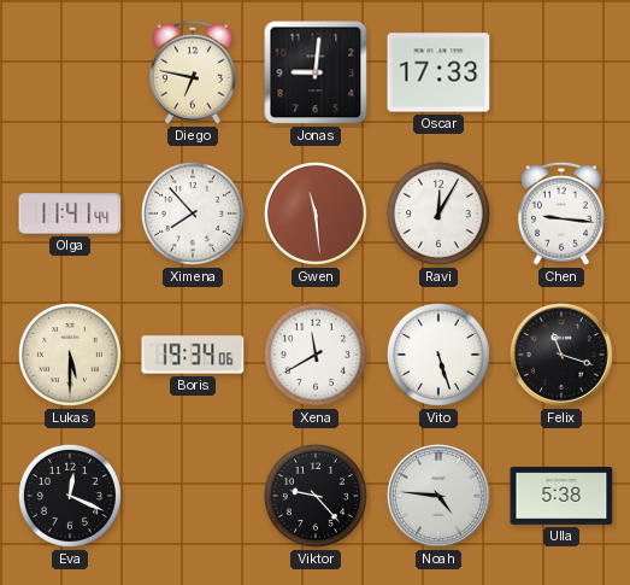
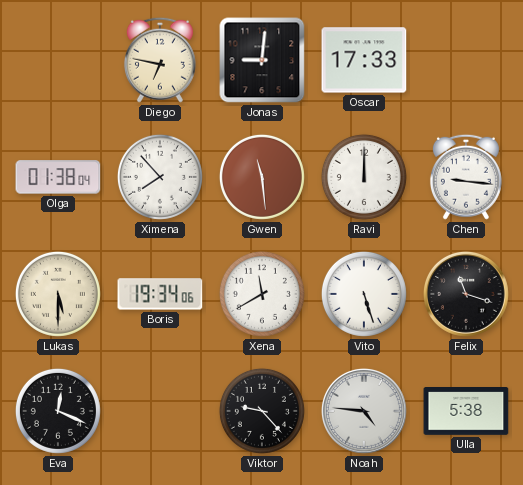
Olga: 11:41 -> 01:38
Ravi: 12:05 -> 12:00
